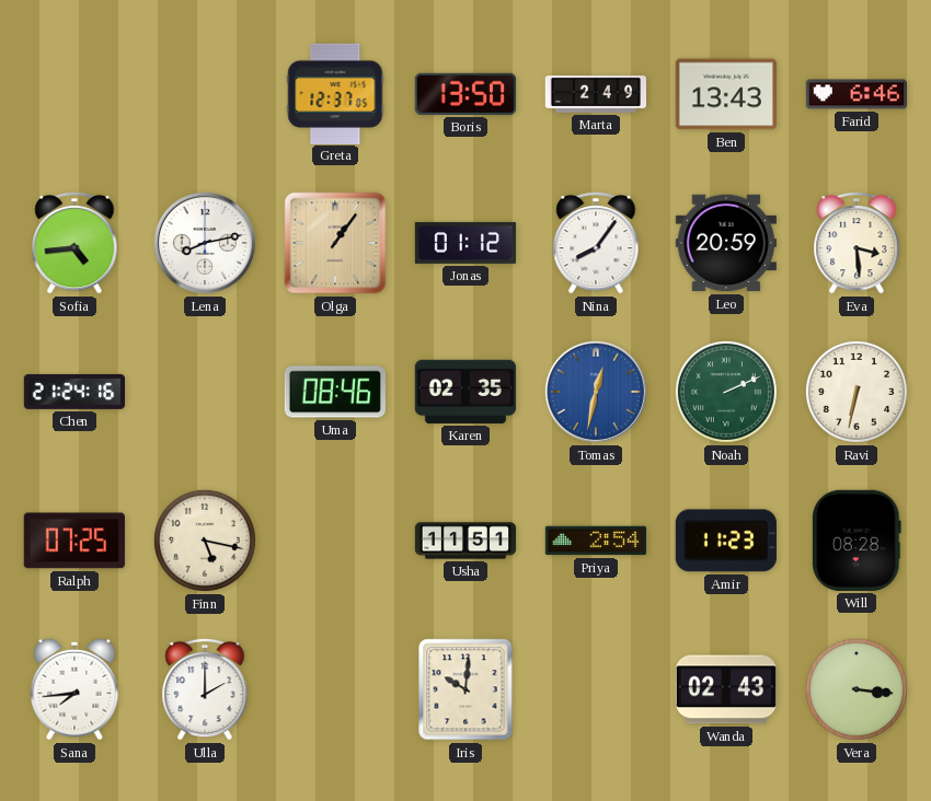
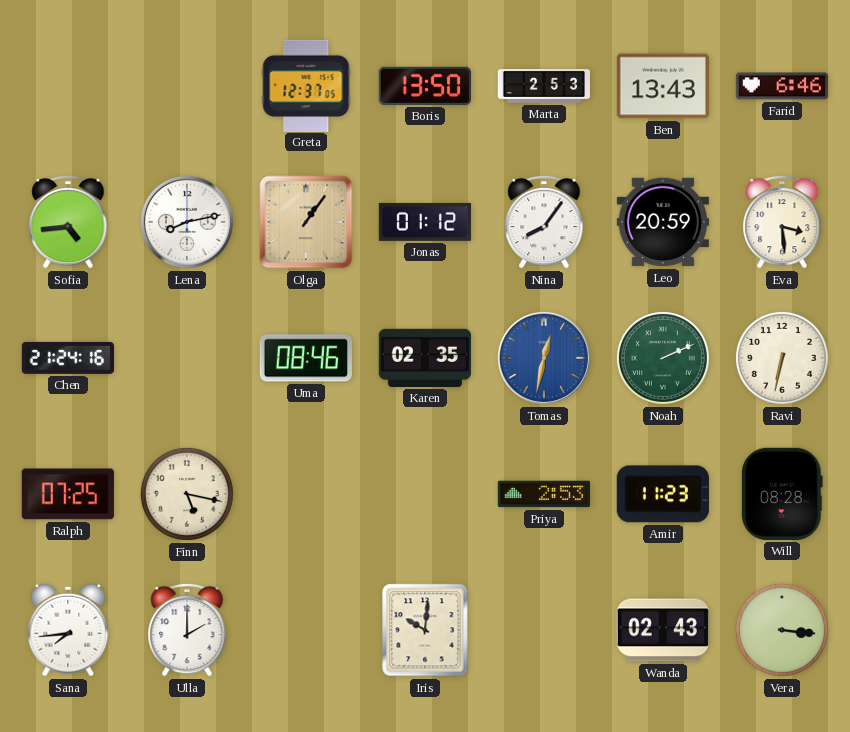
Marta: 2:49 -> 2:53
Usha: 11:51 -> none
Priya: 2:54 -> 2:53
